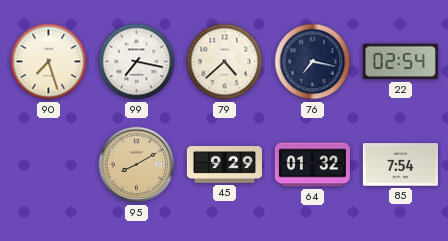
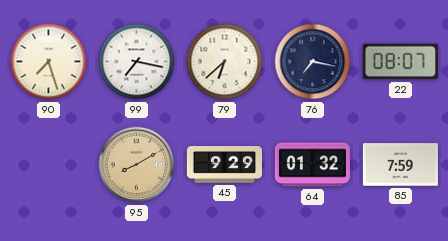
79: 4:38 -> 6:38
22: 02:54 -> 08:07
85: 7:54 -> 7:59
